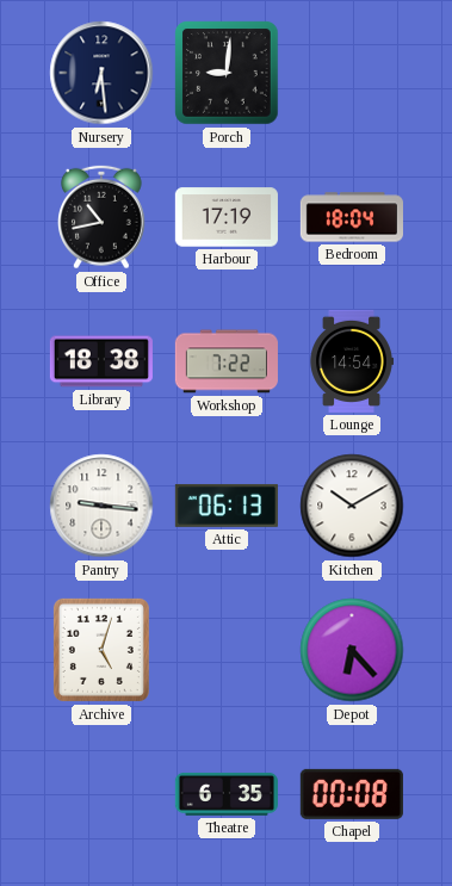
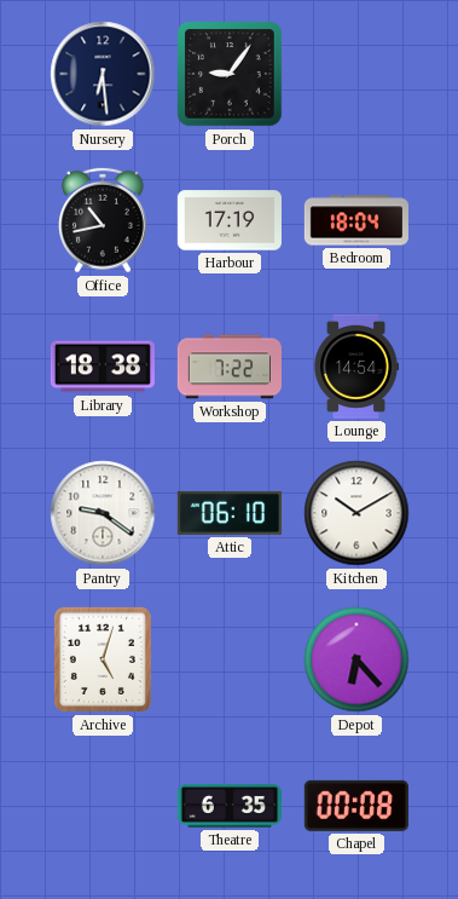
Porch: 9:01 -> 9:06
Pantry: 9:16 -> 9:21
Attic: 06:13 -> 06:10
